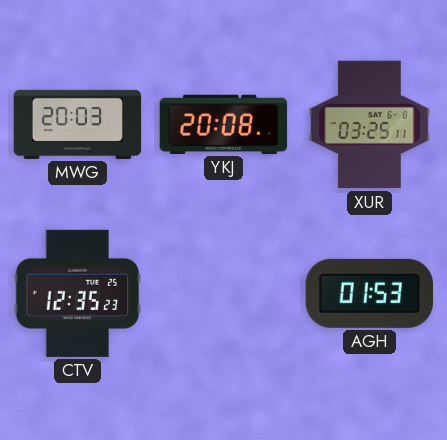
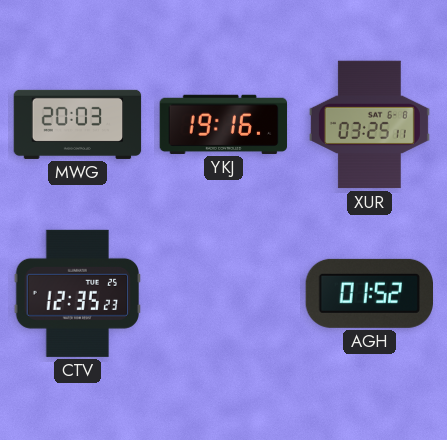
YKJ: 20:08 -> 19:16
AGH: 01:53 -> 01:52
